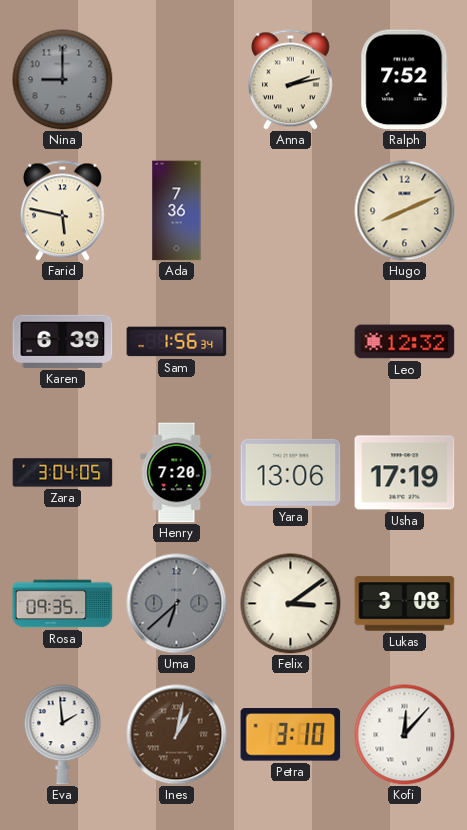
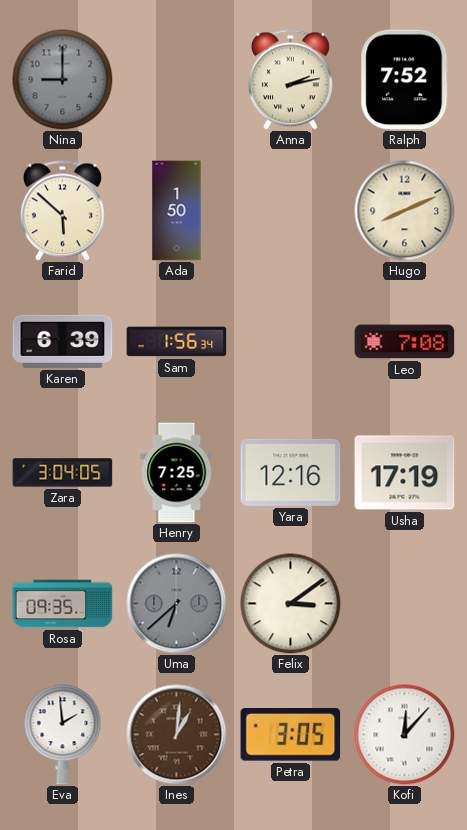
Farid: 5:47 -> 5:52
Ada: 7:36 -> 1:50
Leo: 12:32 -> 7:08
Henry: 7:20 -> 7:25
Yara: 13:06 -> 12:16
Lukas: 3:08 -> none
Ines: 1:02 -> 1:01
Petra: 3:10 -> 3:05
